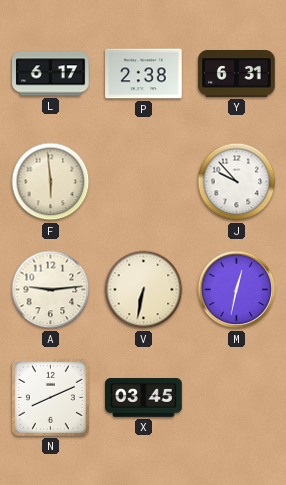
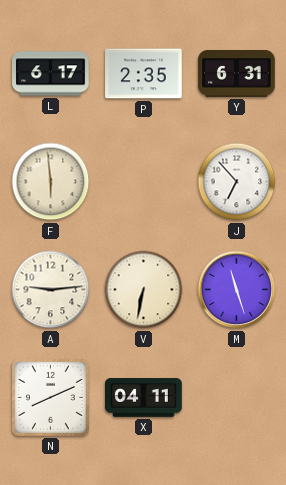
P: 2:38 -> 2:35
J: 9:53 -> 6:53
M: 12:32 -> 11:27
X: 03:45 -> 04:11
